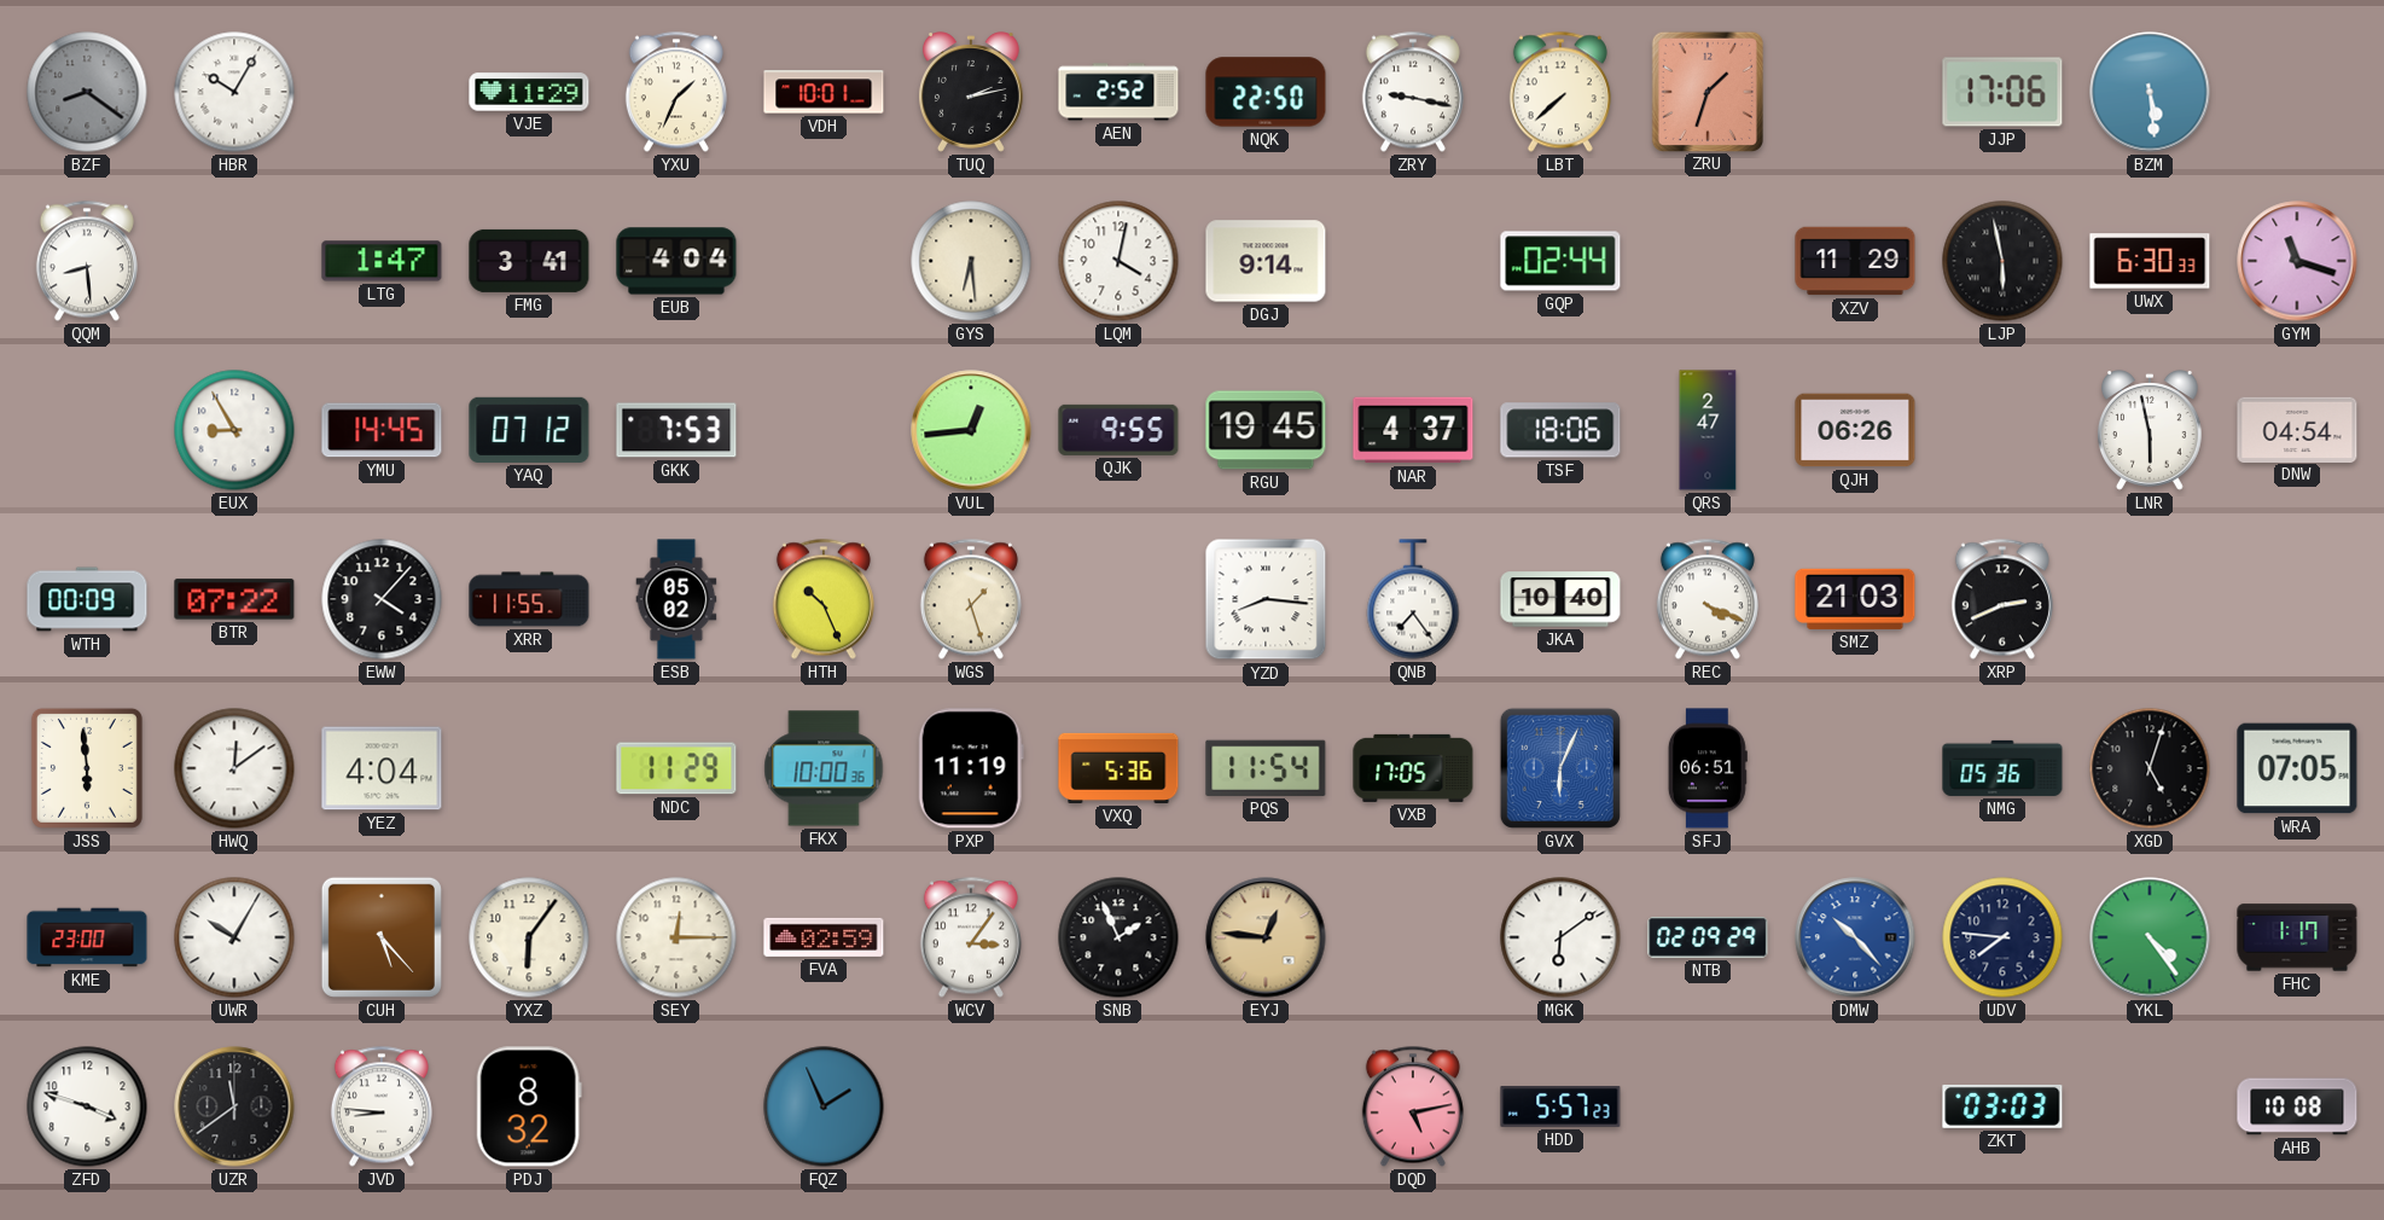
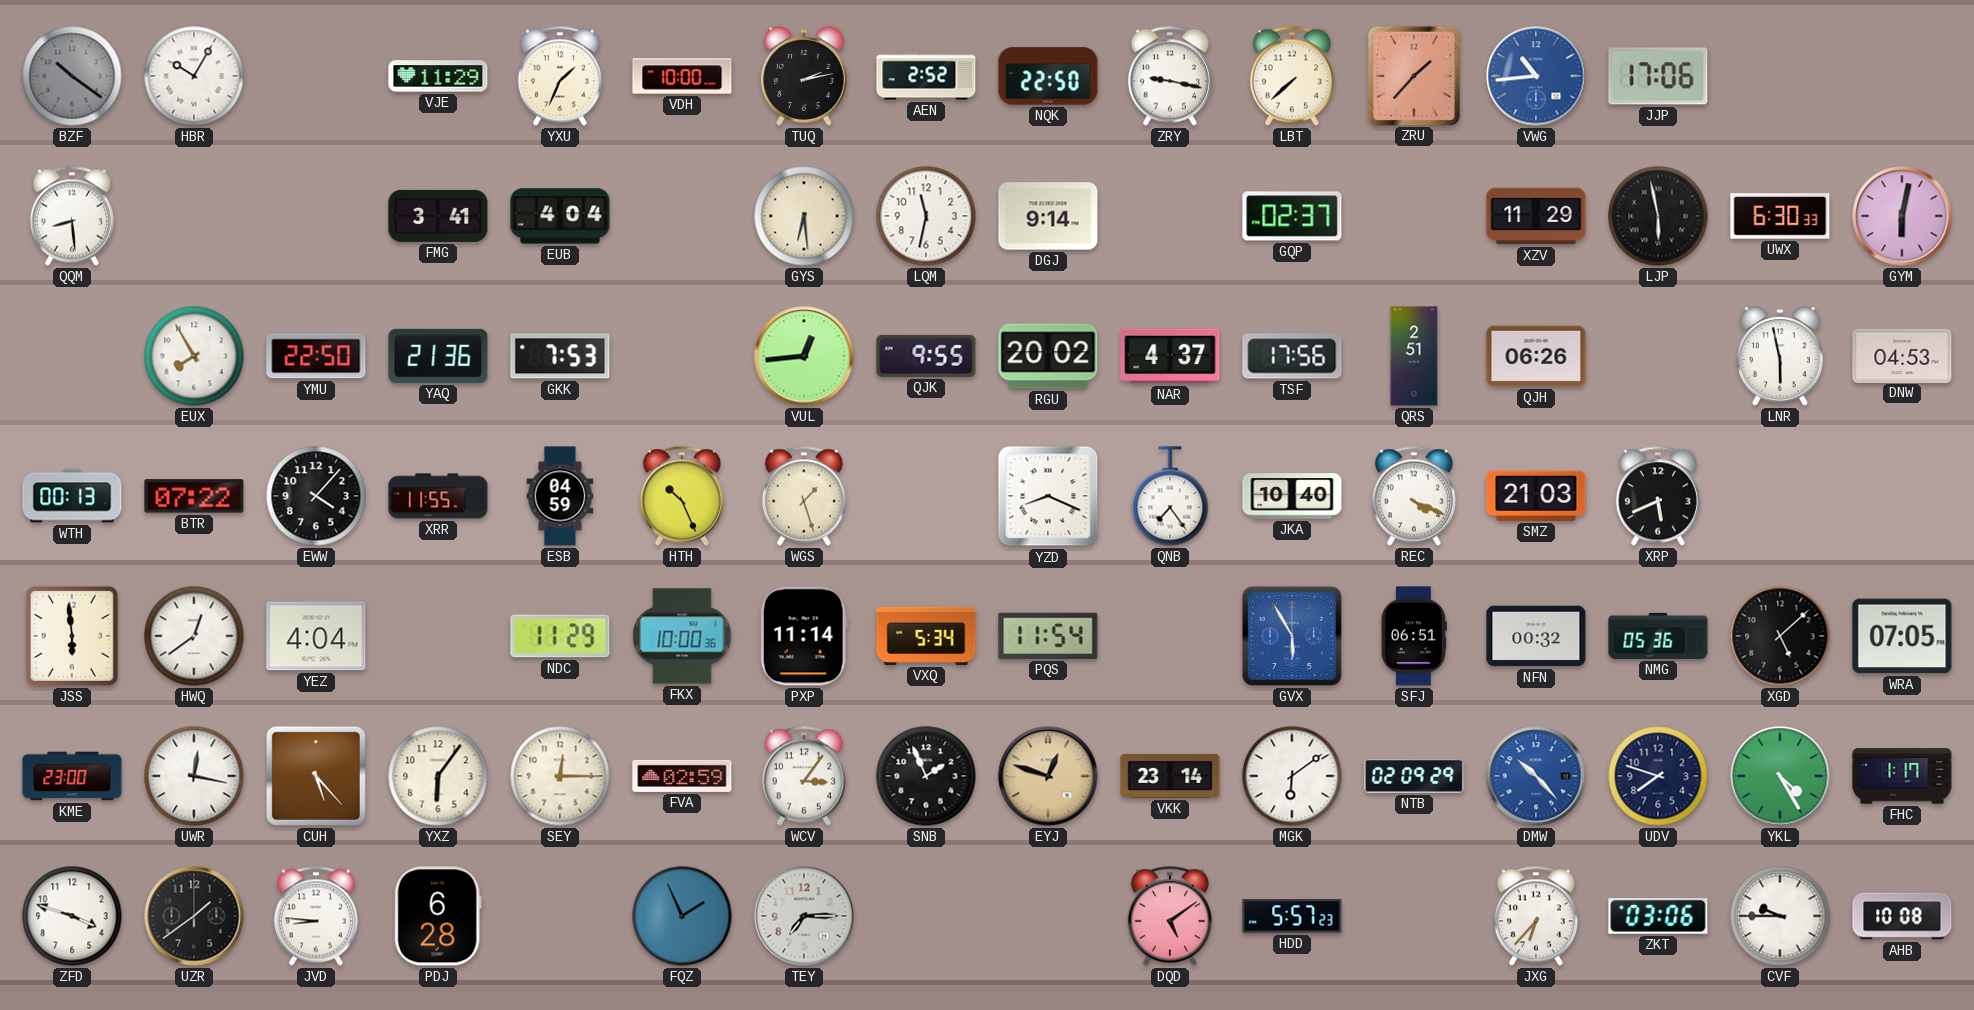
BZF: 8:21 -> 10:21
VDH: 10:01 -> 10:00
ZRU: 1:33 -> 1:37
VWG: none -> 10:44
BZM: 5:29 -> none
LTG: 1:47 -> none
LQM: 4:02 -> 11:32
GQP: 02:44 -> 02:37
GYM: 11:18 -> 6:02
EUX: 8:55 -> 7:55
YMU: 14:45 -> 22:50
YAQ: 07:12 -> 21:36
RGU: 19:45 -> 20:02
TSF: 18:06 -> 17:56
QRS: 2:47 -> 2:51
DNW: 04:54 -> 04:53
WTH: 00:09 -> 00:13
ESB: 05:02 -> 04:59
YZD: 8:16 -> 8:19
XRP: 2:41 -> 5:41
HWQ: 12:09 -> 12:39
PXP: 11:19 -> 11:14
VXQ: 5:36 -> 5:34
VXB: 17:05 -> none
GVX: 6:04 -> 5:55
NFN: none -> 00:32
XGD: 5:03 -> 5:08
UWR: 10:05 -> 12:17
EYJ: 12:46 -> 12:48
VKK: none -> 23:14
UDV: 7:46 -> 7:48
YKL: 4:24 -> 4:25
UZR: 11:39 -> 1:39
PDJ: 8:32 -> 6:28
TEY: none -> 7:15
DQD: 5:13 -> 5:09
JXG: none -> 6:37
ZKT: 03:03 -> 03:06
CVF: none -> 9:45
